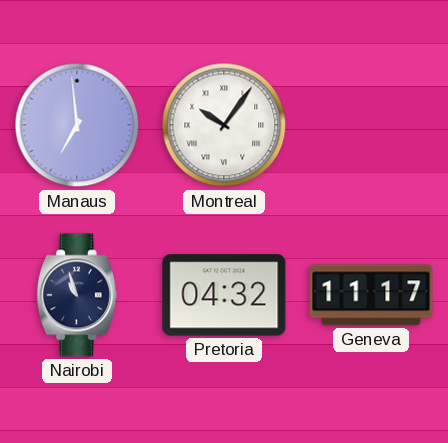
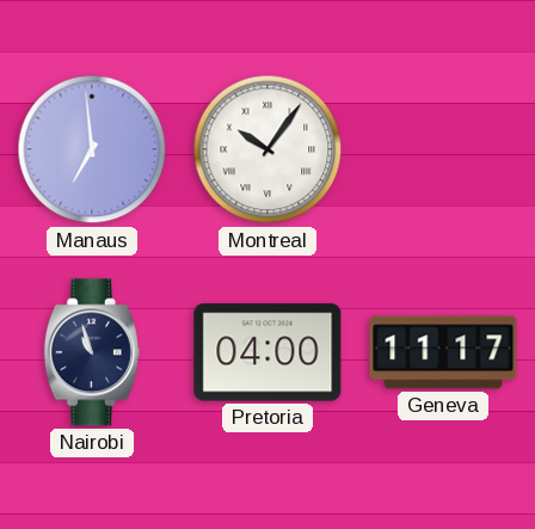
Pretoria: 04:32 -> 04:00
